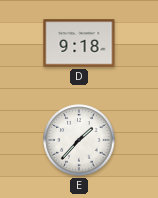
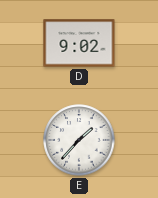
D: 9:18 -> 9:02
